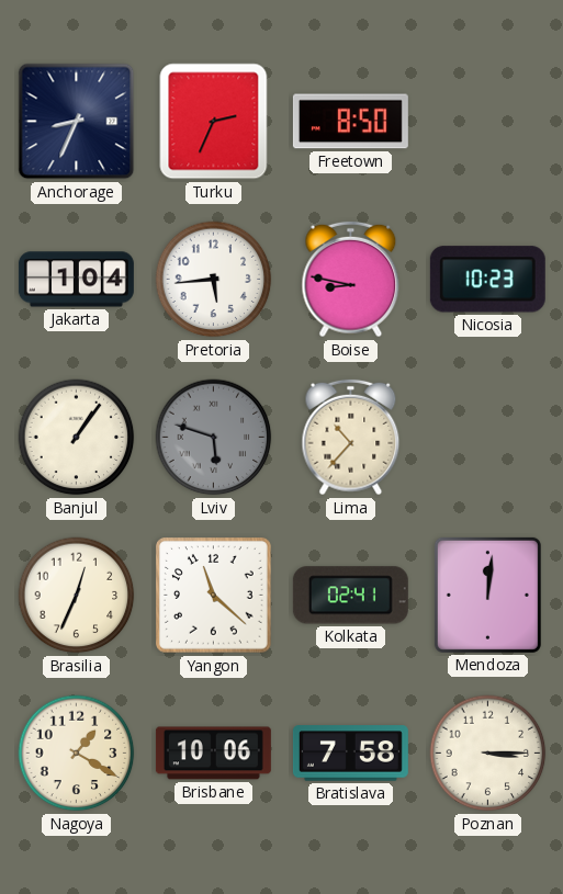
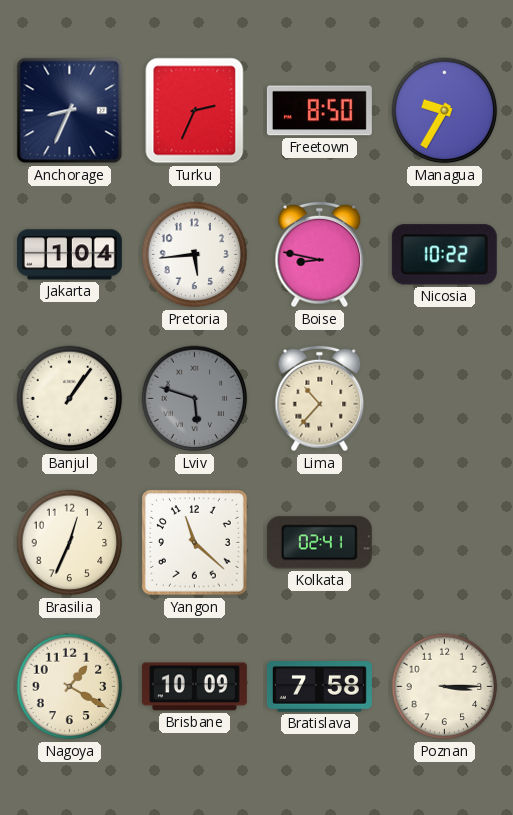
Managua: none -> 9:35
Nicosia: 10:23 -> 10:22
Mendoza: 12:01 -> none
Brisbane: 10:06 -> 10:09
